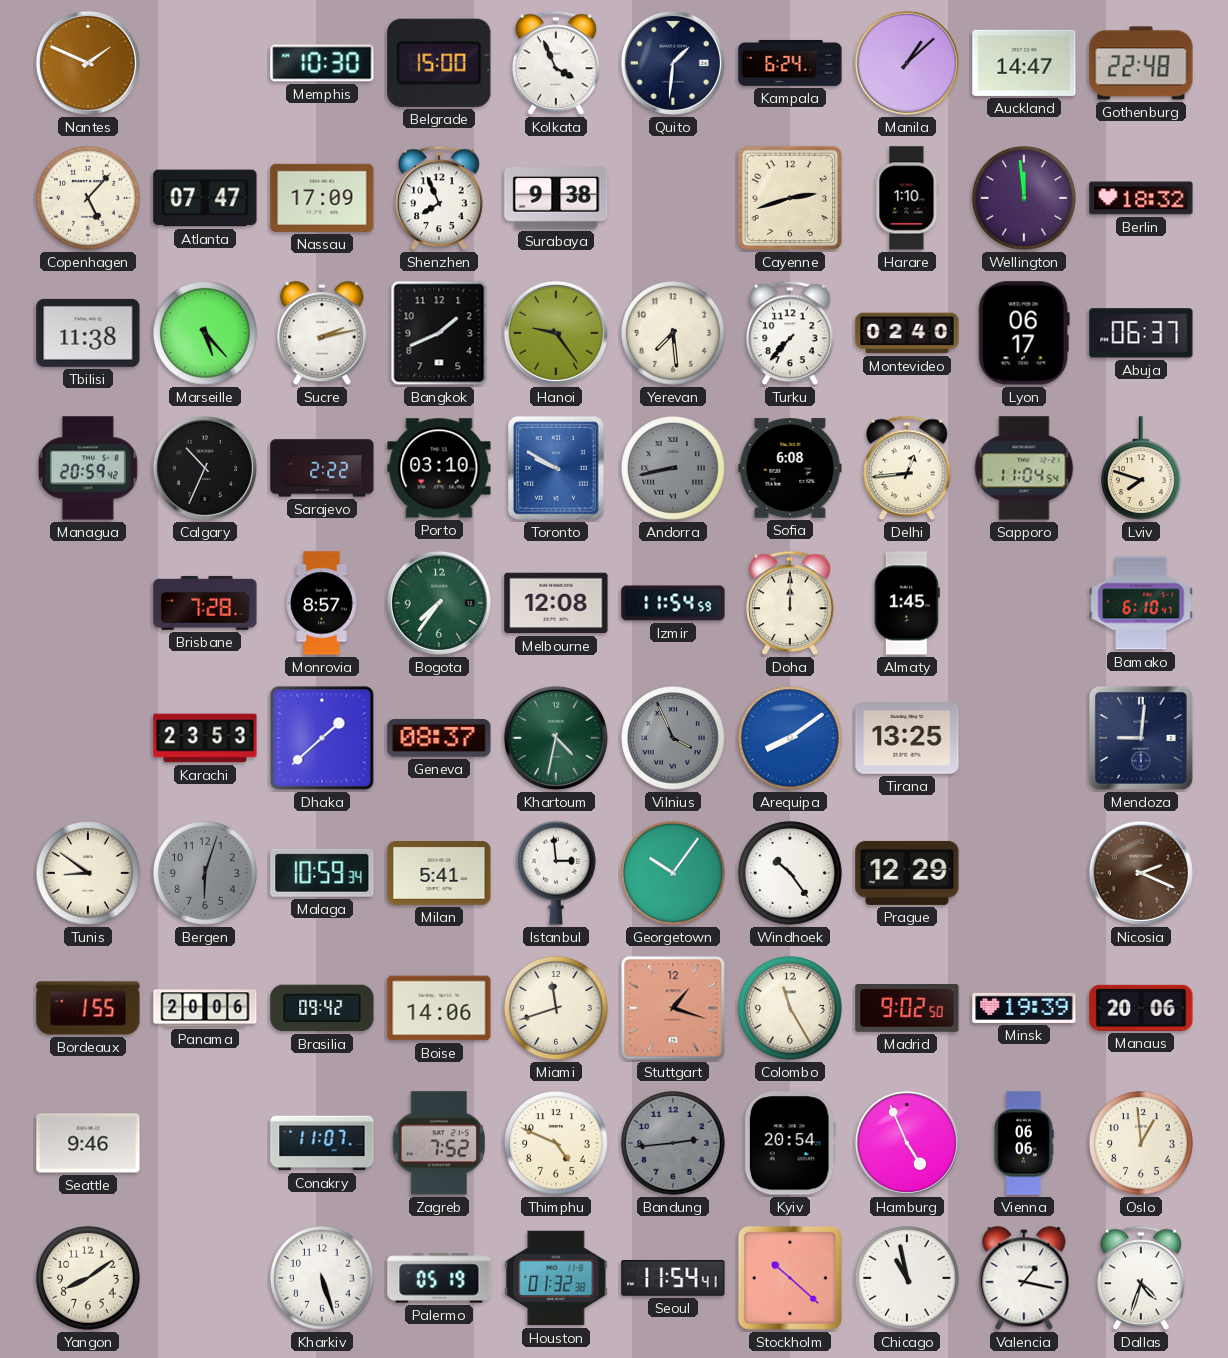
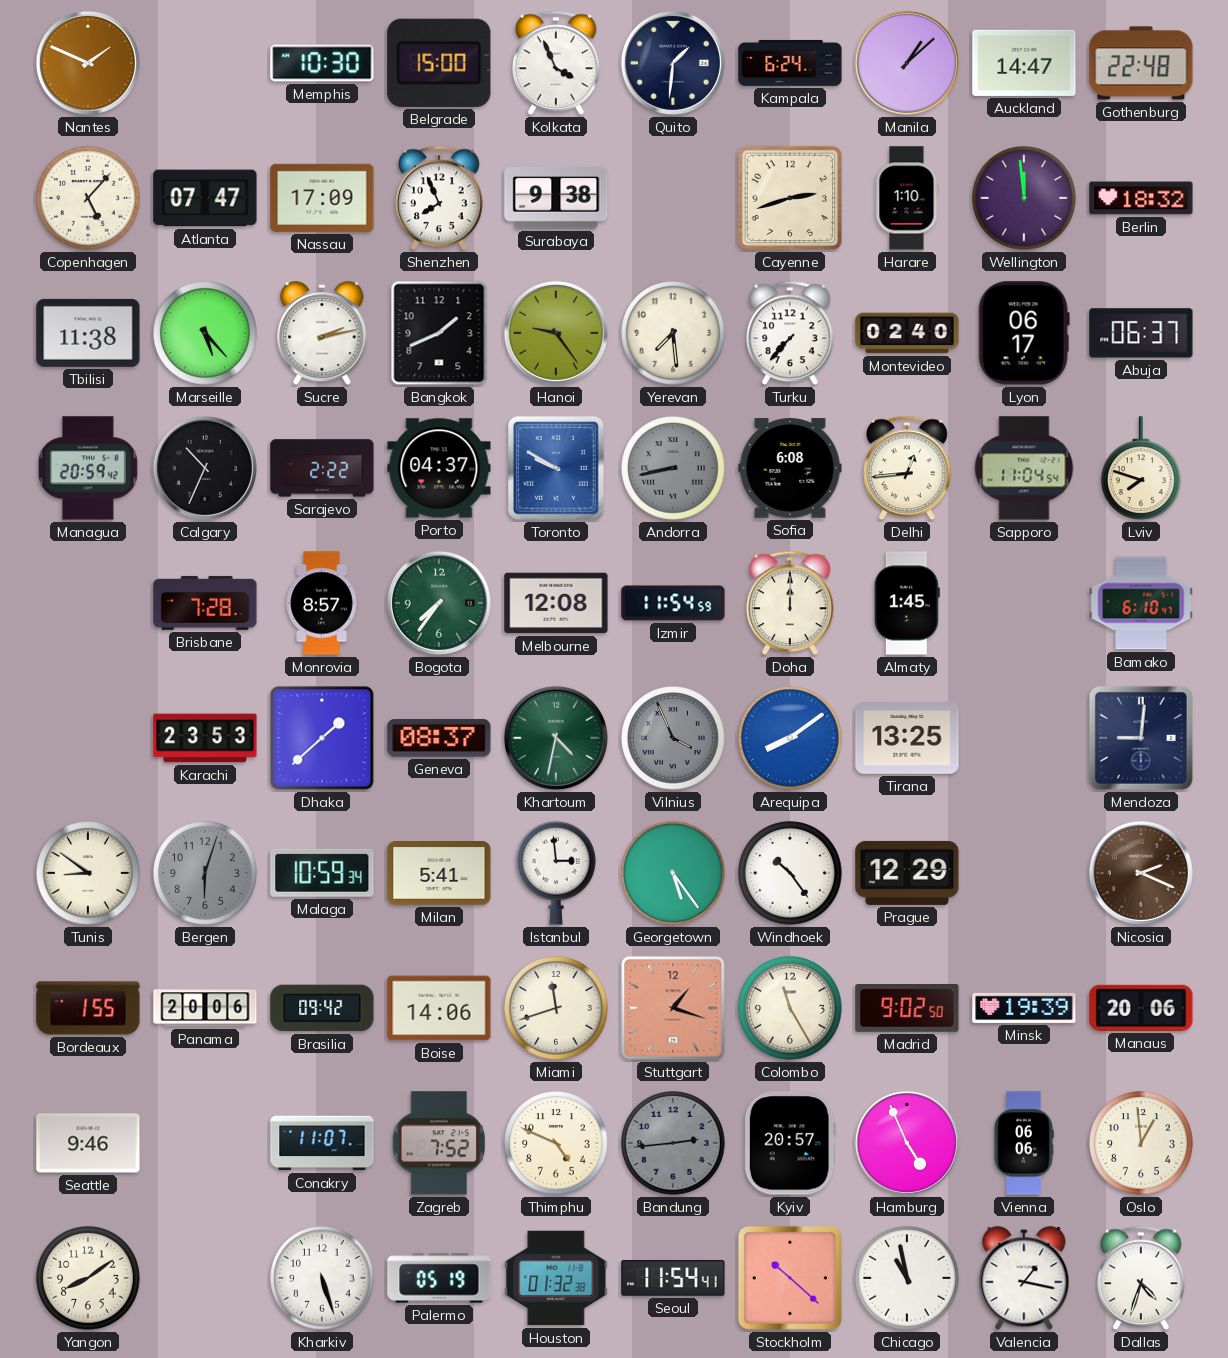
Porto: 03:10 -> 04:37
Georgetown: 10:06 -> 5:24
Kyiv: 20:54 -> 20:57
